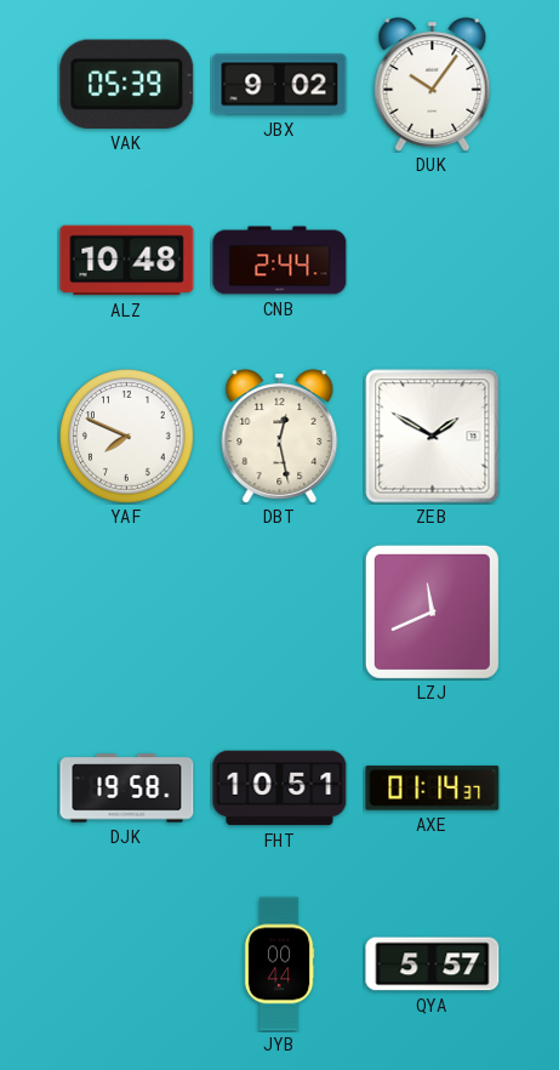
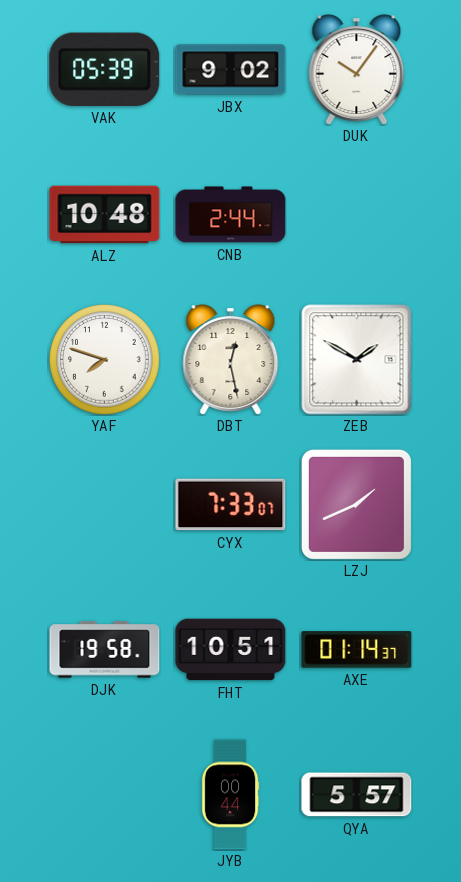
YAF: 7:49 -> 7:48
CYX: none -> 7:33
LZJ: 11:41 -> 1:41
